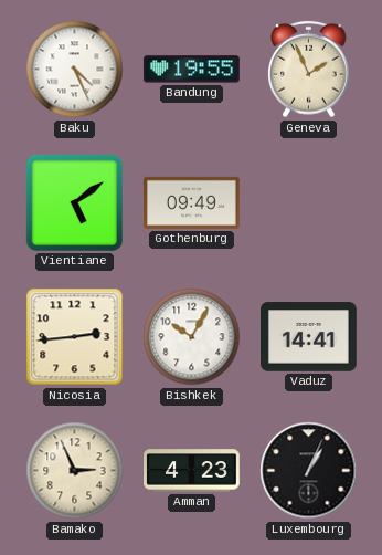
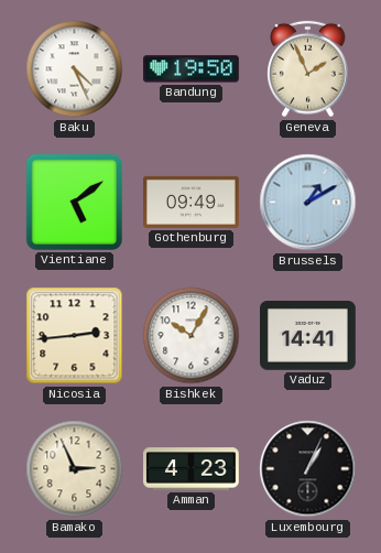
Bandung: 19:55 -> 19:50
Brussels: none -> 1:10
